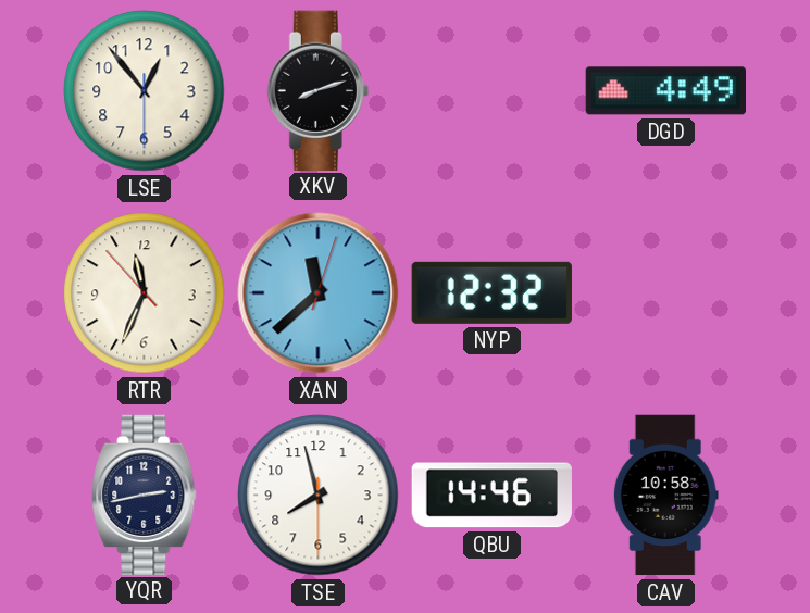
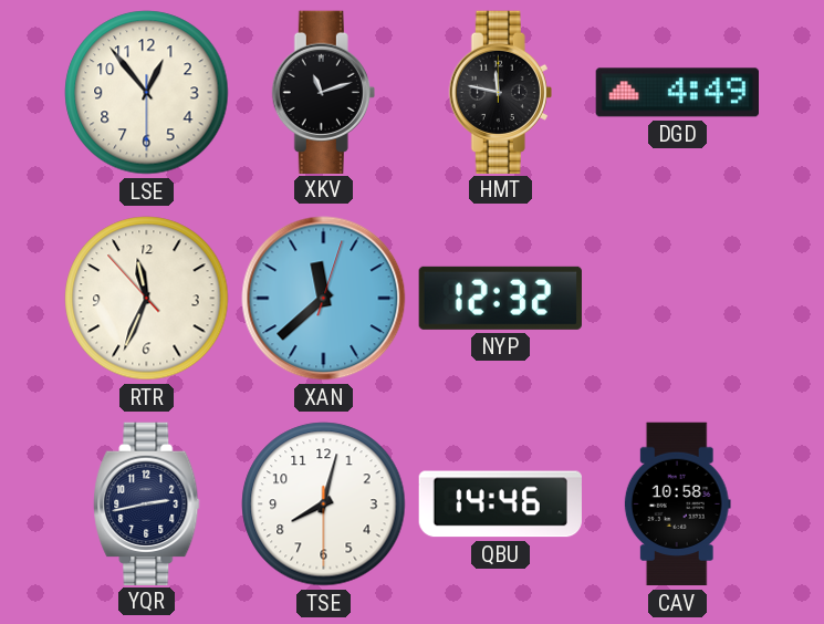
XKV: 8:12 -> 11:12
HMT: none -> 11:47
TSE: 7:57 -> 8:02
